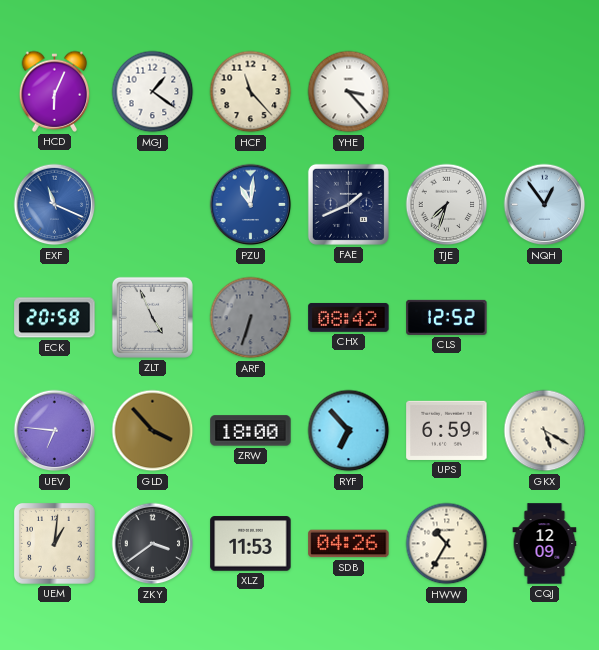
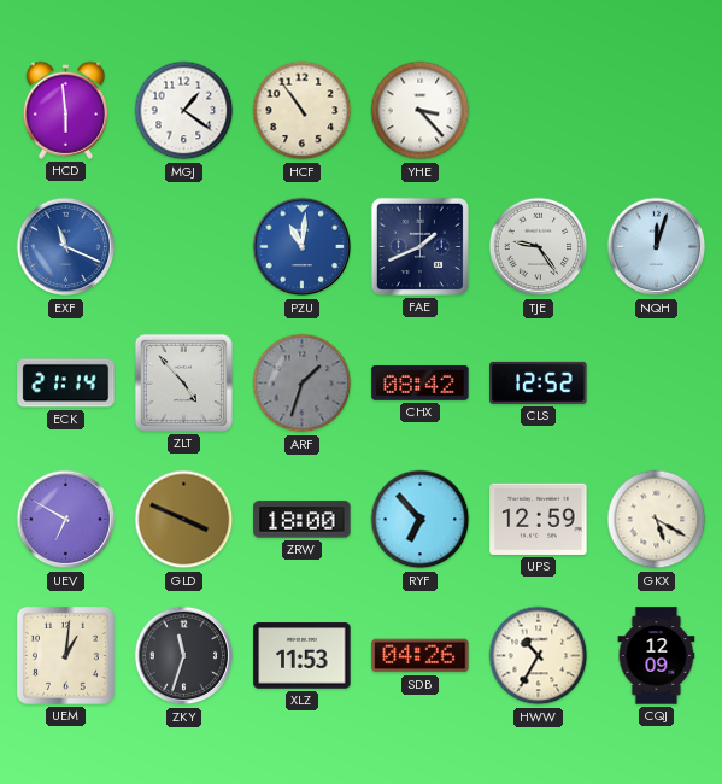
HCD: 6:04 -> 5:59
HCF: 11:23 -> 10:54
TJE: 7:33 -> 9:24
NQH: 12:54 -> 12:03
ECK: 20:58 -> 21:14
ZLT: 4:56 -> 4:53
ARF: 6:33 -> 1:33
UEV: 6:46 -> 6:50
GLD: 3:53 -> 3:49
UPS: 6:59 -> 12:59
ZKY: 3:39 -> 11:33
